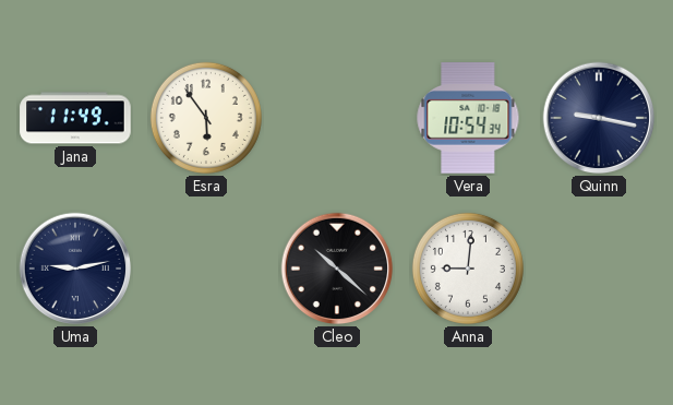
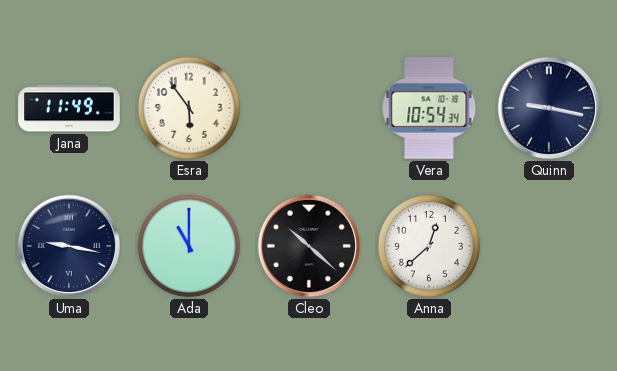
Uma: 9:13 -> 9:17
Ada: none -> 11:00
Anna: 9:01 -> 12:38
